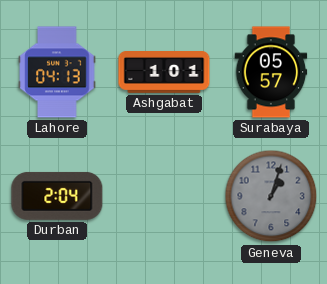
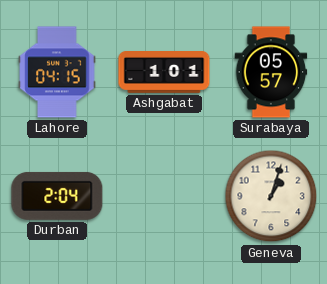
Lahore: 04:13 -> 04:15
Geneva dial: grey -> cream
